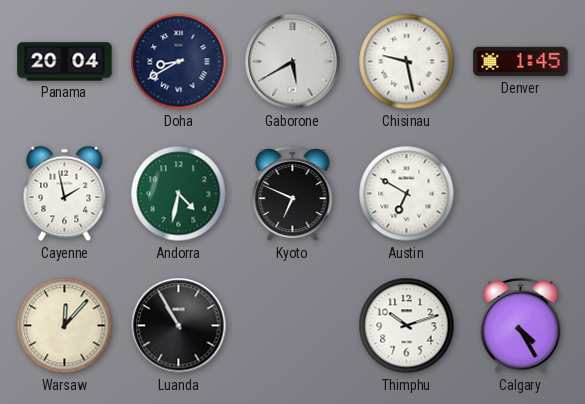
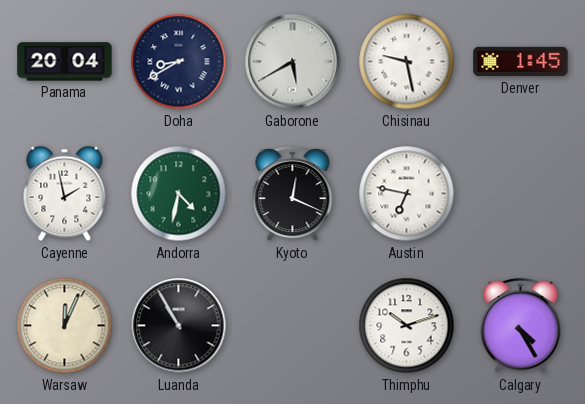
Kyoto: 6:49 -> 12:19
Austin: 6:50 -> 6:47
Warsaw: 12:07 -> 12:04
